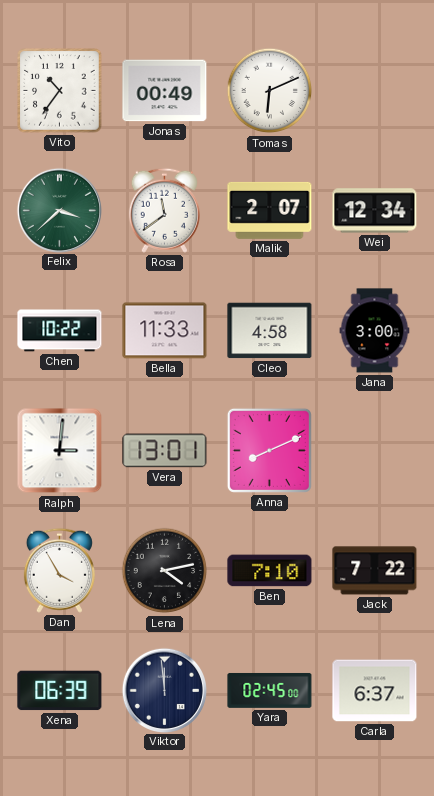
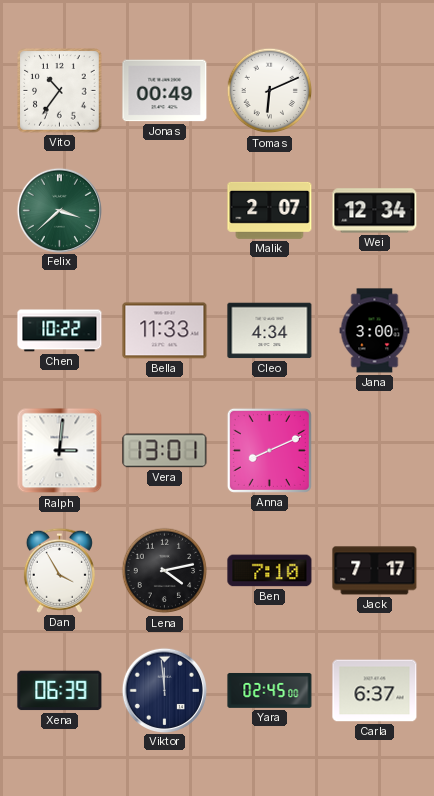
Rosa: 11:39 -> none
Cleo: 4:58 -> 4:34
Jack: 7:22 -> 7:17
